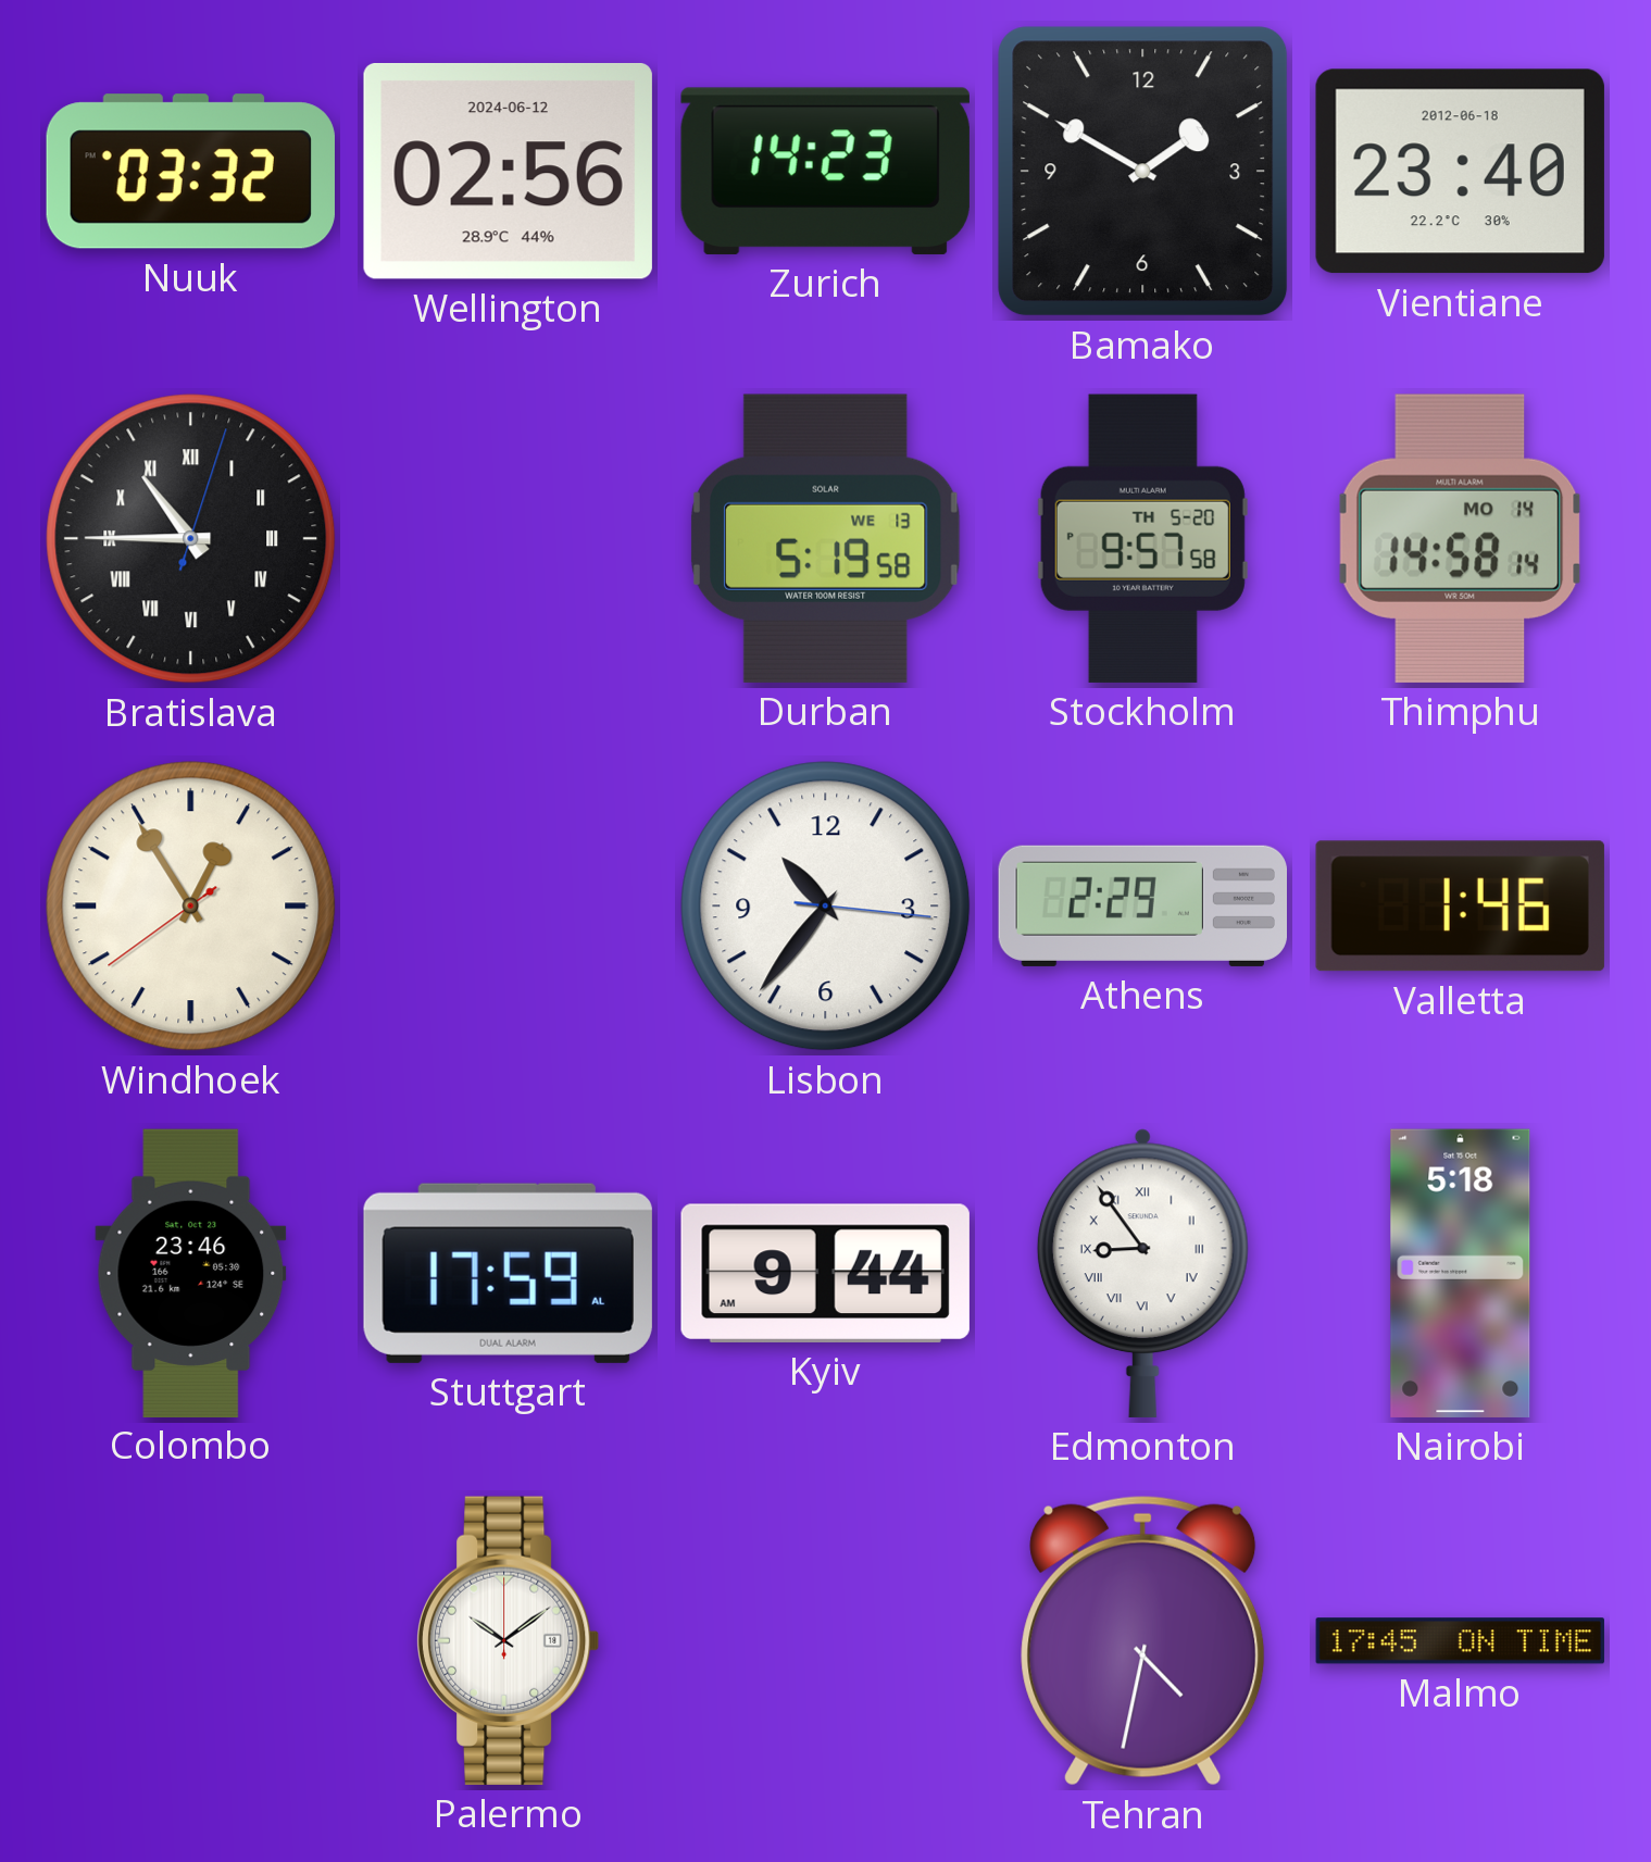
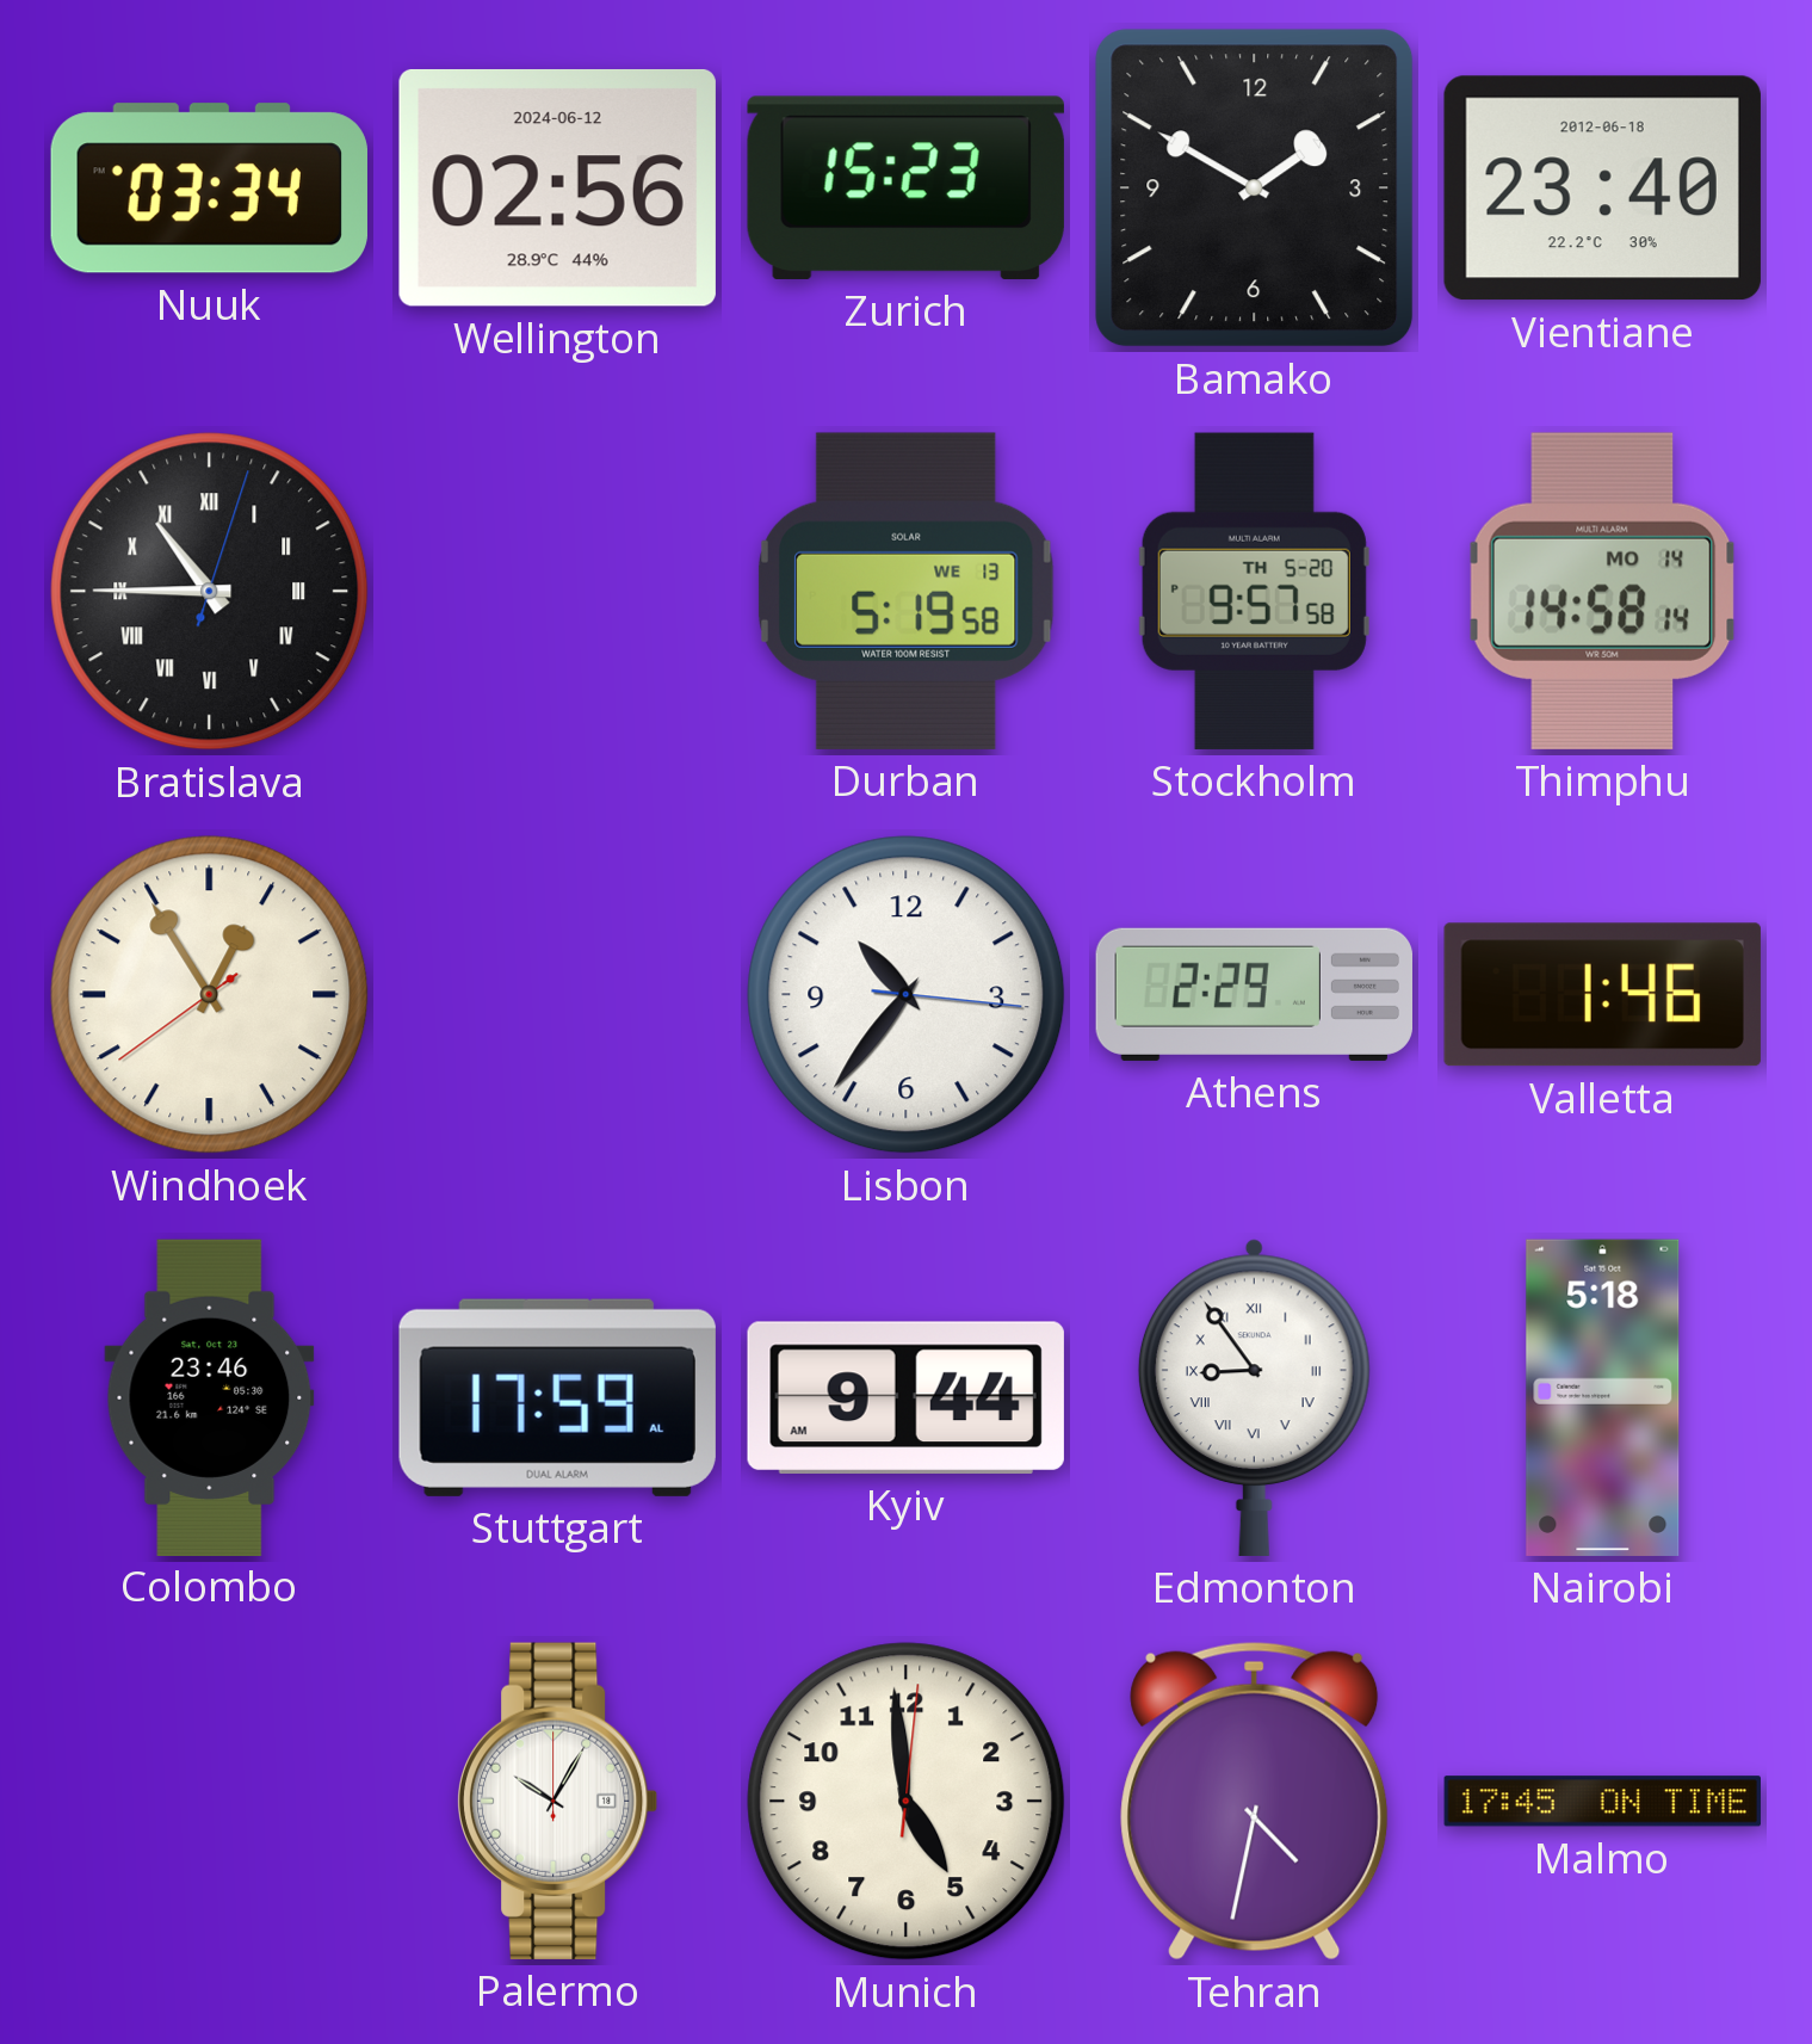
Nuuk: 03:32 -> 03:34
Zurich: 14:23 -> 15:23
Palermo: 10:09 -> 10:05
Munich: none -> 4:59
